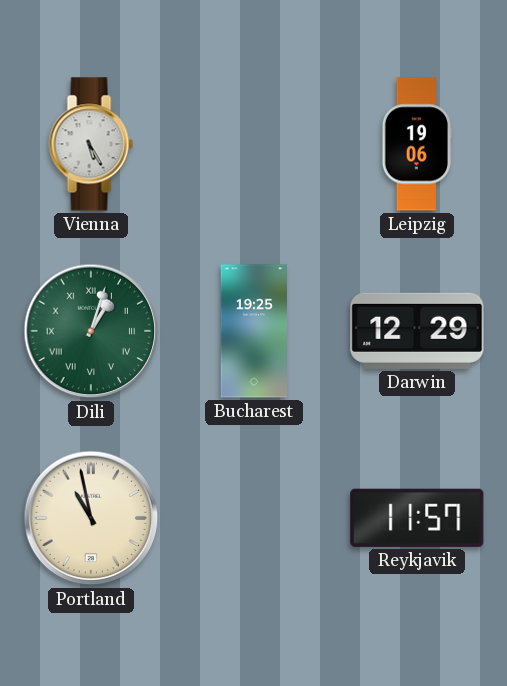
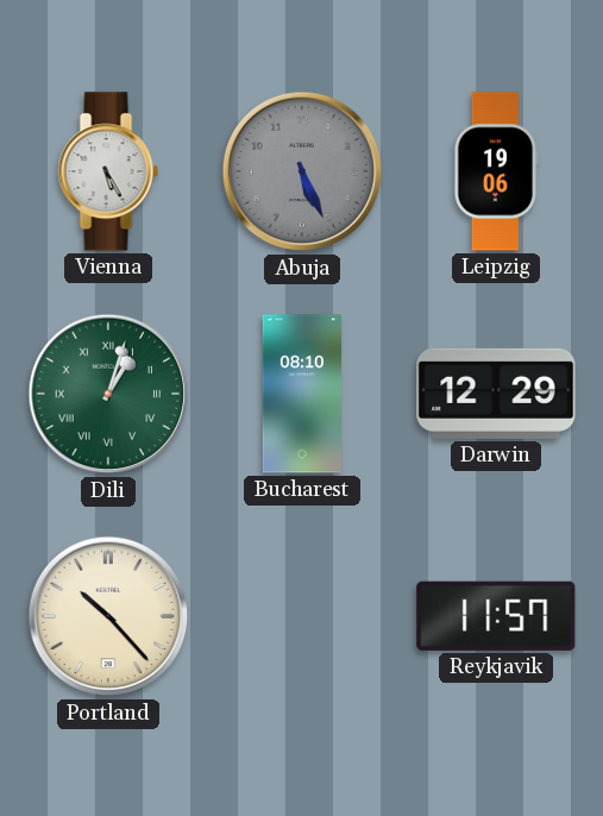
Abuja: none -> 5:26
Bucharest: 19:25 -> 08:10
Portland: 10:58 -> 10:23
